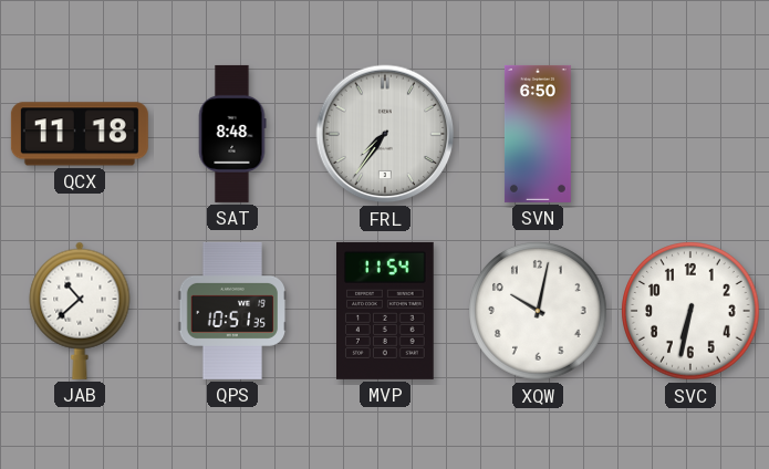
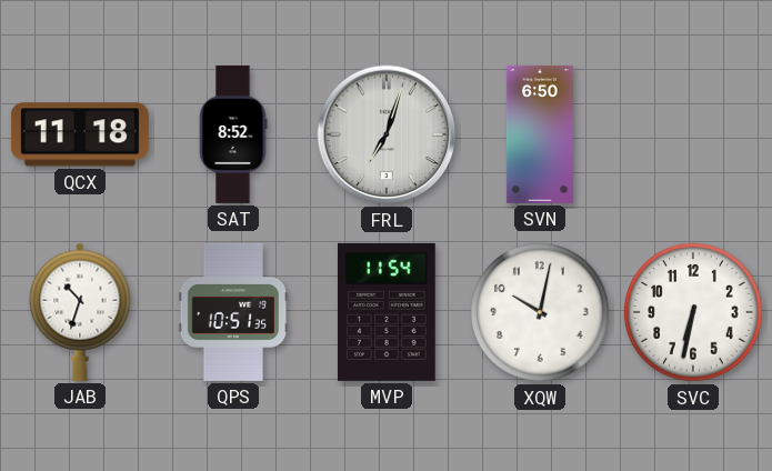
SAT: 8:48 -> 8:52
FRL: 7:36 -> 7:03
JAB: 10:38 -> 10:33
